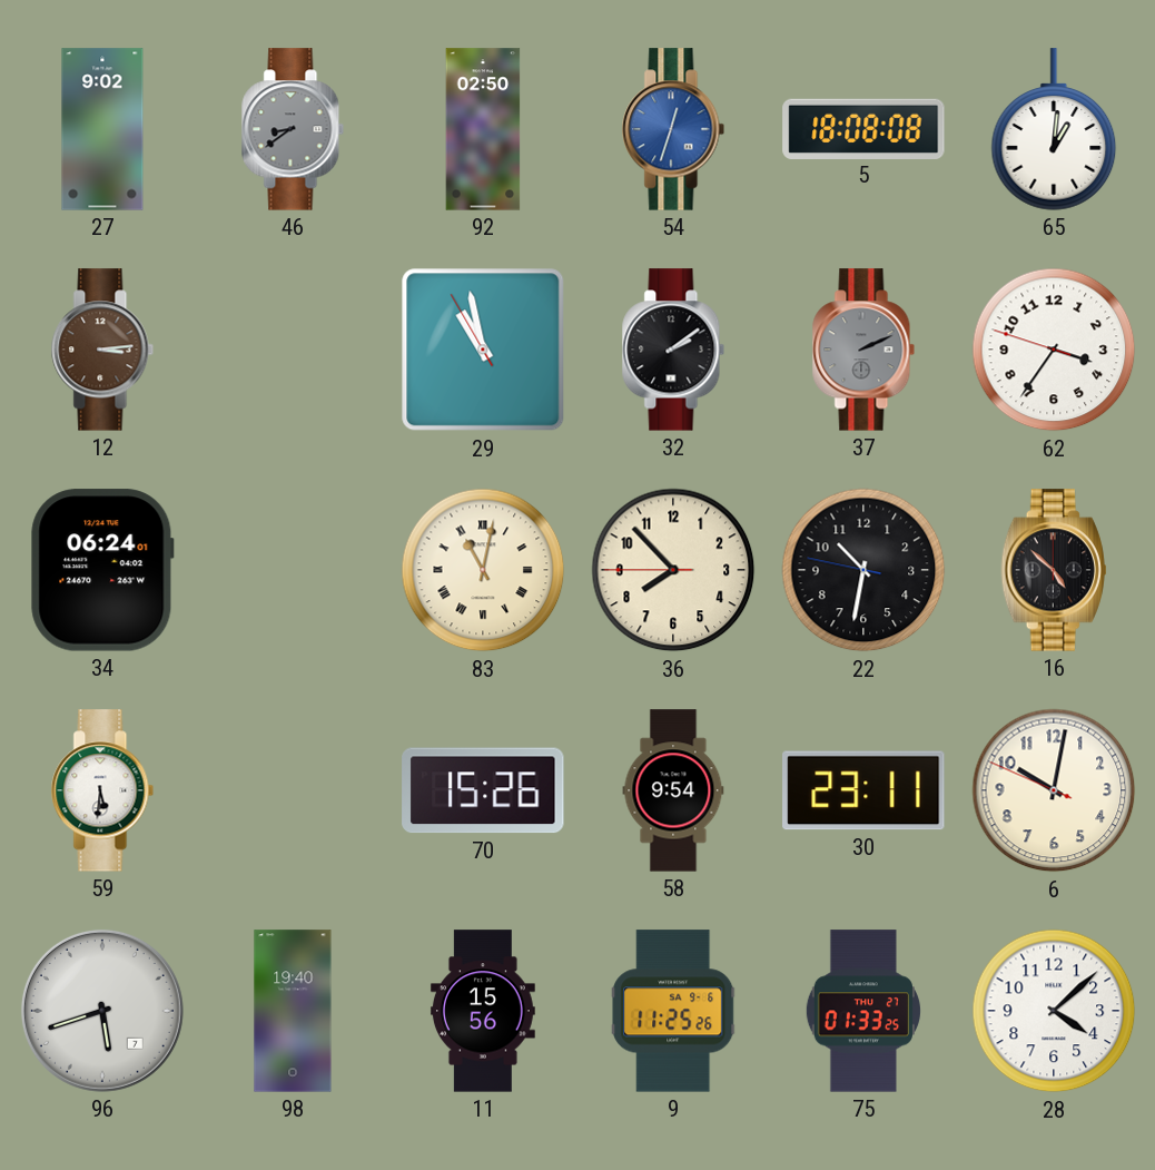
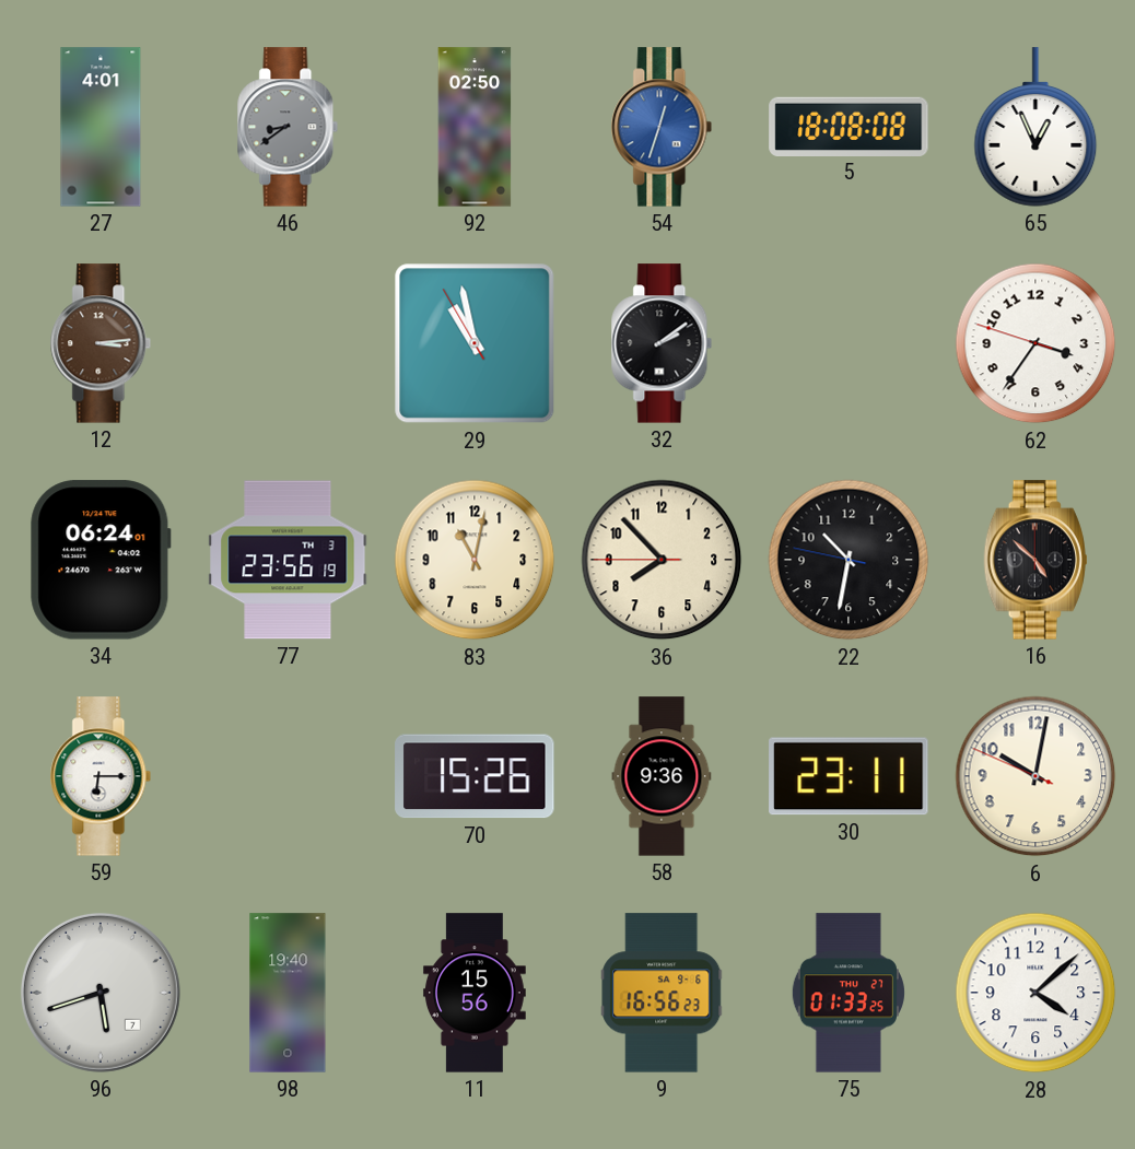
27: 9:02 -> 4:01
65: 1:01 -> 12:56
37: 2:11 -> none
77: none -> 23:56
83 numerals: Roman -> Arabic
59: 5:31 -> 6:15
58: 9:54 -> 9:36
9: 11:25 -> 16:56
